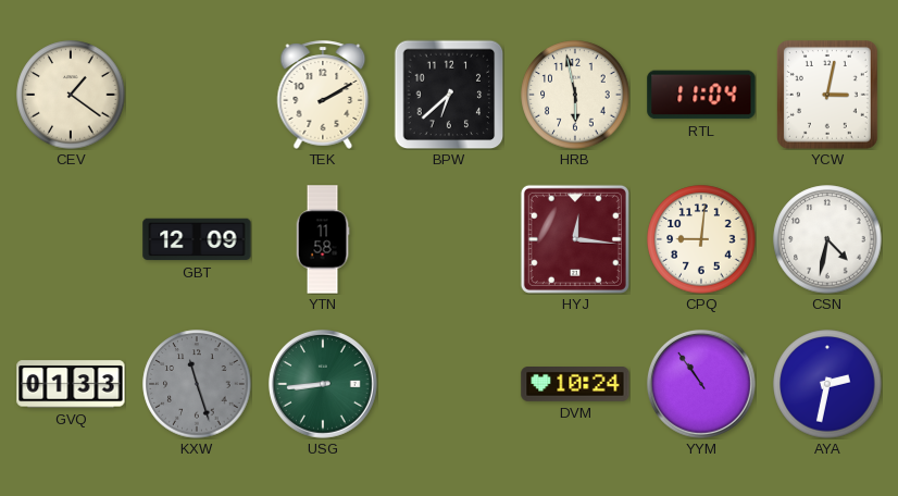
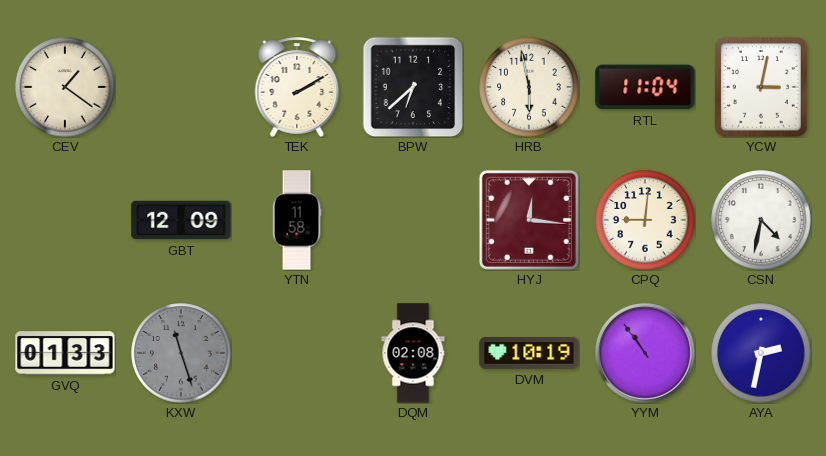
USG: 8:44 -> none
DQM: none -> 02:08
DVM: 10:24 -> 10:19
